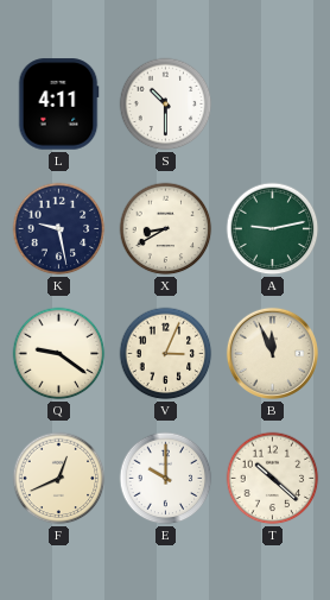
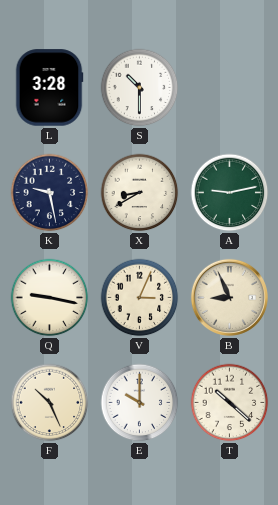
L: 4:11 -> 3:28
Q: 9:21 -> 9:17
B: 11:56 -> 8:56
F: 12:41 -> 10:26
